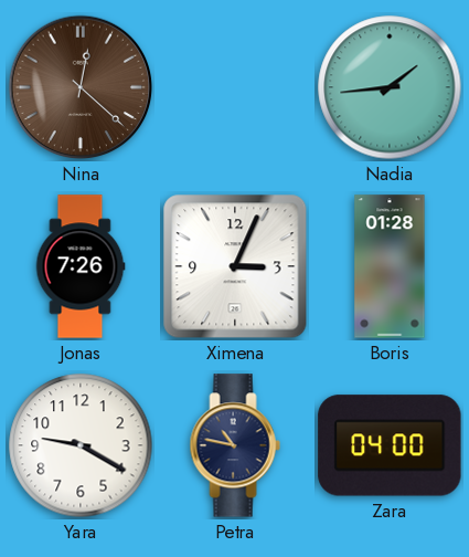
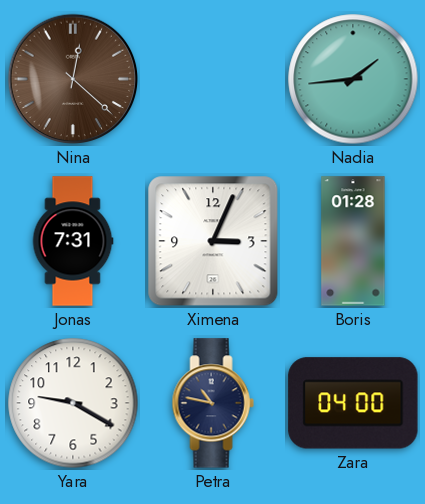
Jonas: 7:26 -> 7:31
